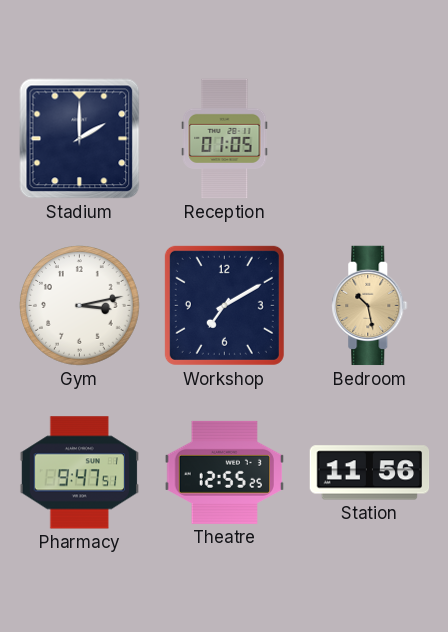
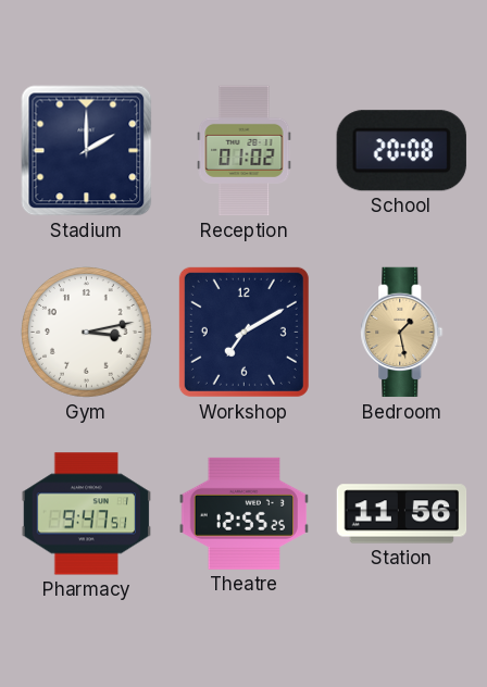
Reception: 01:05 -> 01:02
School: none -> 20:08
Bedroom: 10:28 -> 1:28
